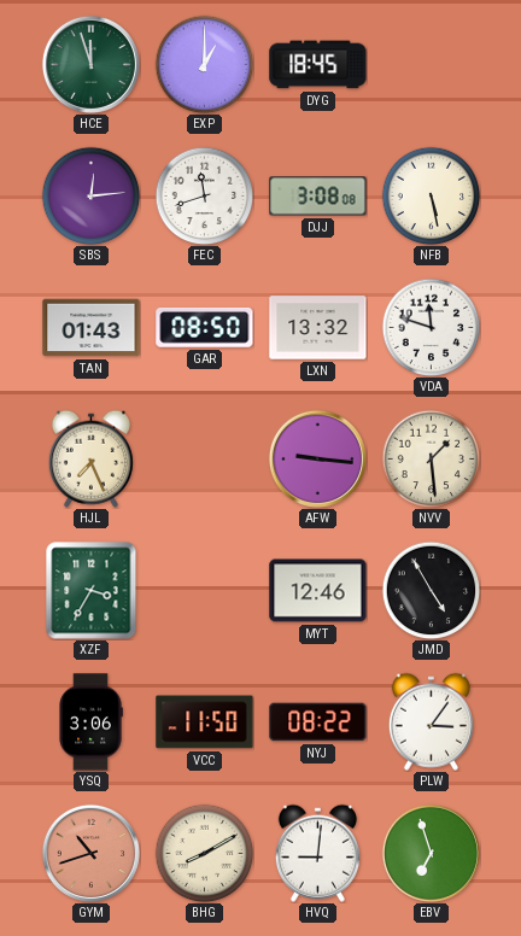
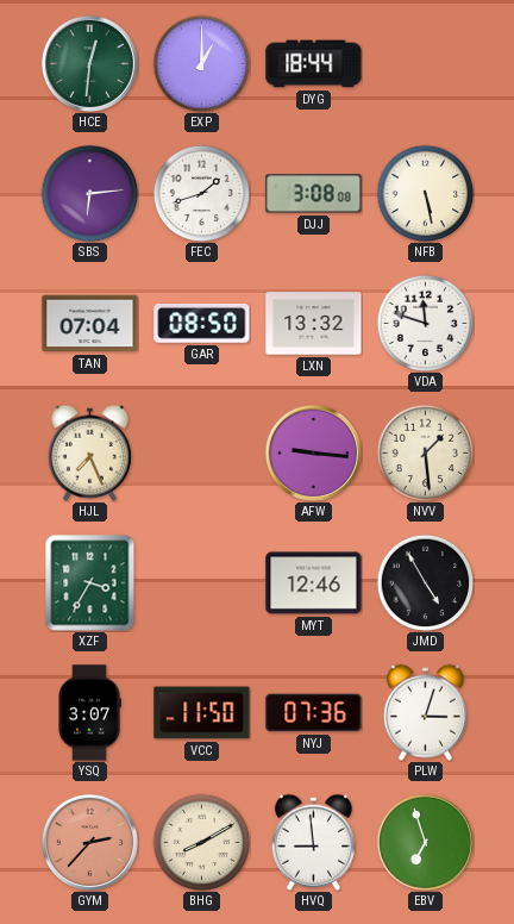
HCE: 11:57 -> 12:31
DYG: 18:45 -> 18:44
SBS: 12:14 -> 6:14
FEC: 11:42 -> 1:42
TAN: 01:43 -> 07:04
YSQ: 3:06 -> 3:07
NYJ: 08:22 -> 07:36
PLW: 3:06 -> 3:03
GYM: 10:42 -> 2:37
HVQ: 9:01 -> 8:59
